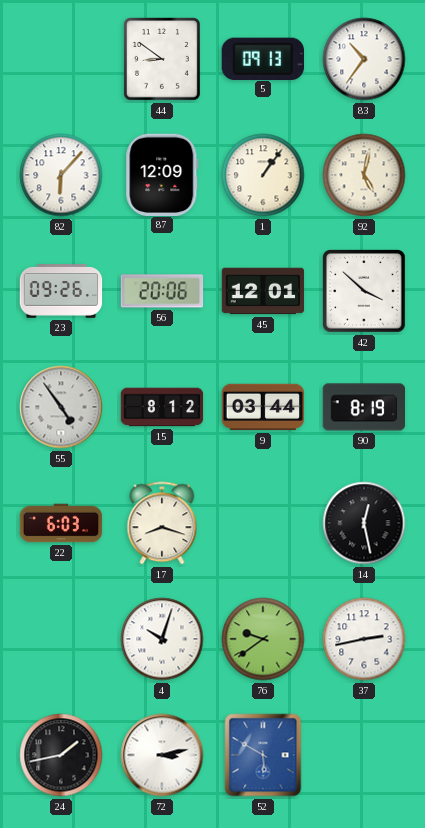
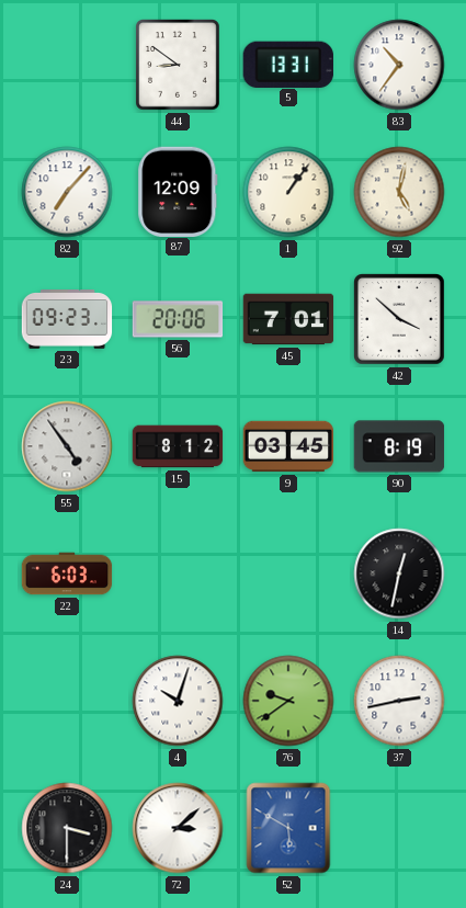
5: 09:13 -> 13:31
82: 6:07 -> 7:07
23: 09:26 -> 09:23
45: 12:01 -> 7:01
9: 03:44 -> 03:45
17: 8:18 -> none
14: 12:28 -> 12:32
24: 1:43 -> 3:30
72: 3:13 -> 3:08
